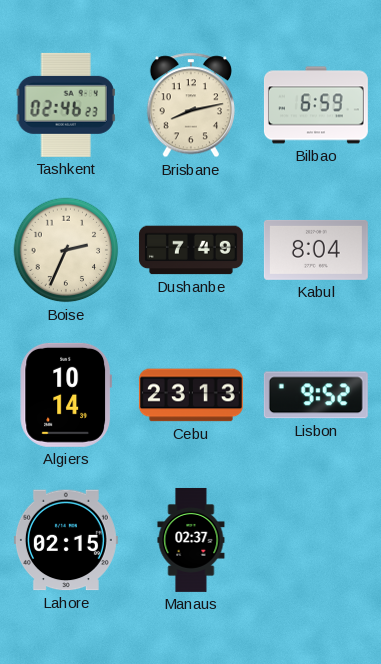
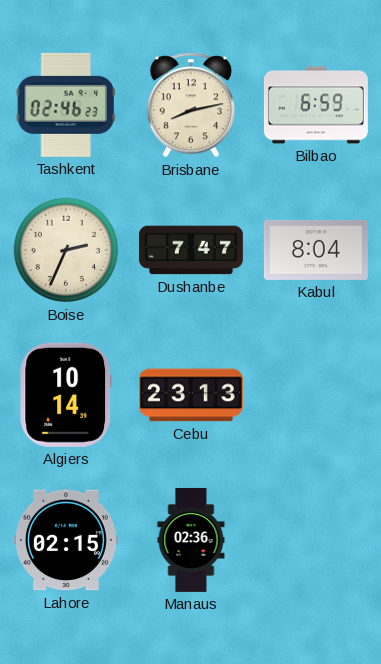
Dushanbe: 7:49 -> 7:47
Lisbon: 9:52 -> none
Manaus: 02:37 -> 02:36
